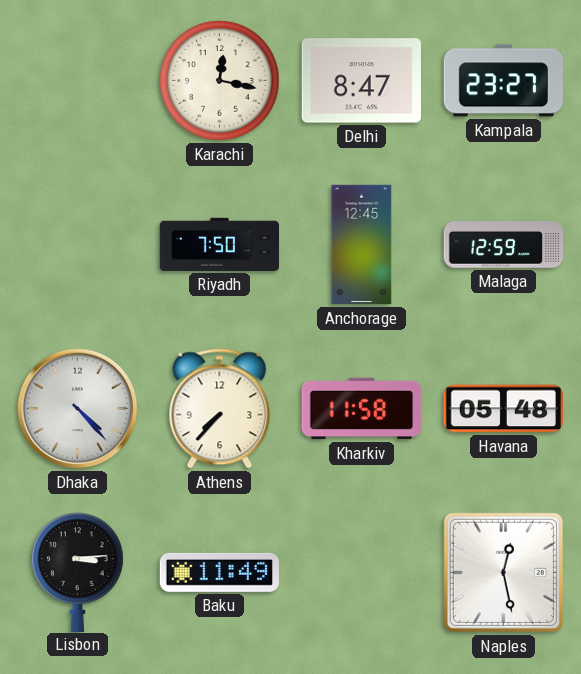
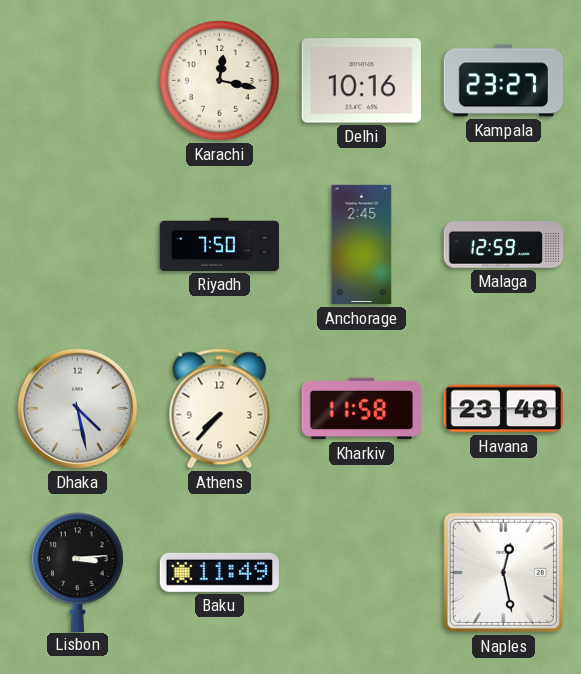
Delhi: 8:47 -> 10:16
Anchorage: 12:45 -> 2:45
Dhaka: 4:23 -> 4:28
Havana: 05:48 -> 23:48
